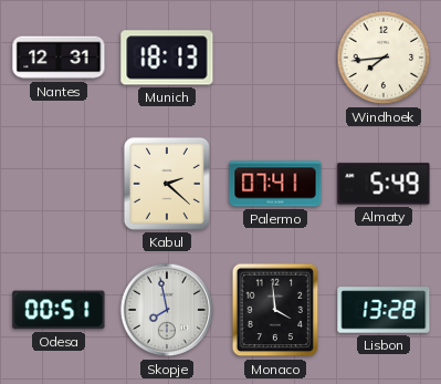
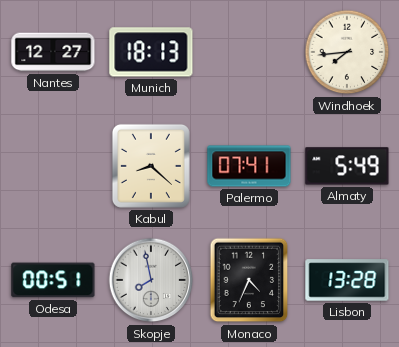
Nantes: 12:31 -> 12:27
Kabul: 2:22 -> 8:22
Monaco: 3:59 -> 4:34
